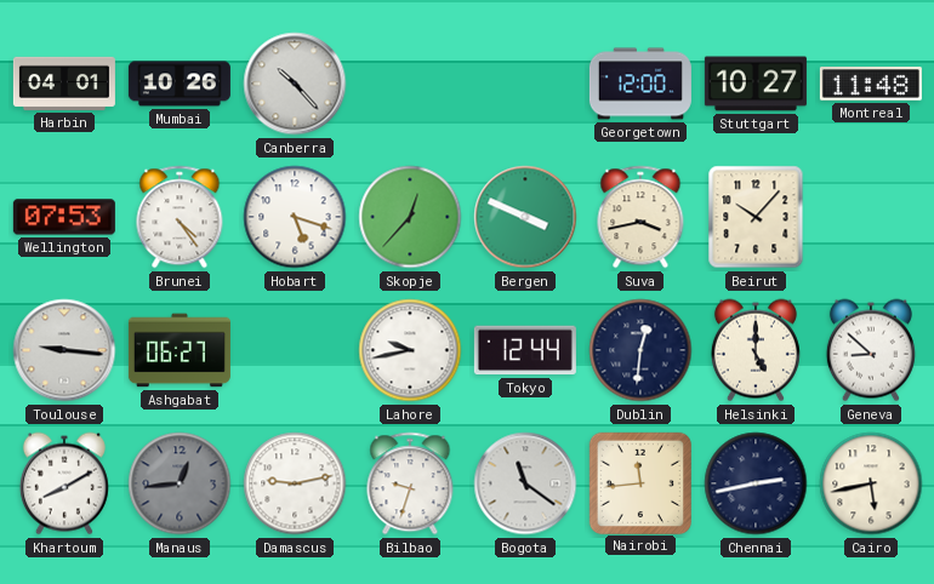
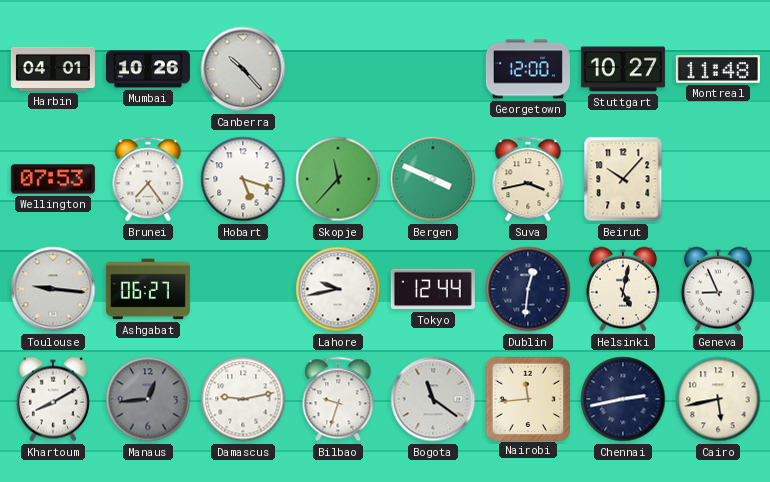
Brunei: 4:24 -> 7:24
Skopje: 12:37 -> 11:37
Helsinki: 5:00 -> 5:02
Geneva: 8:52 -> 8:56
